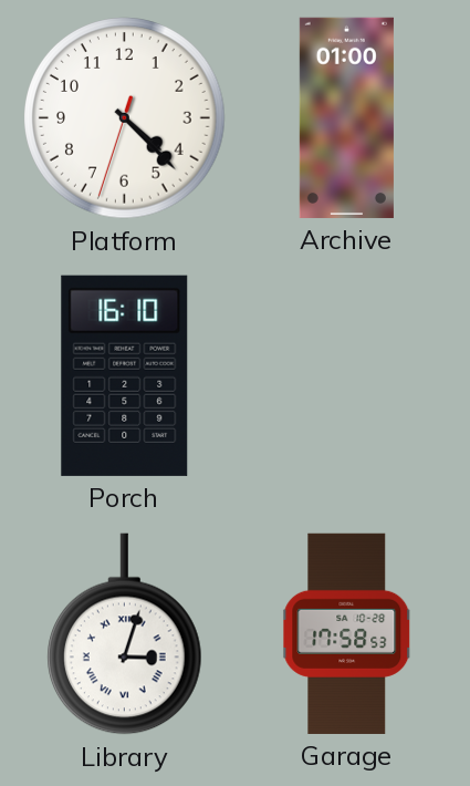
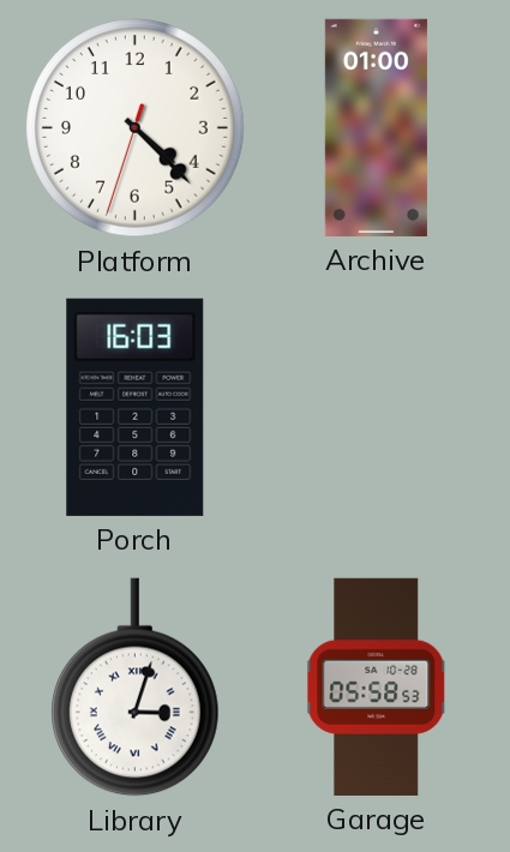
Porch: 16:10 -> 16:03
Garage: 17:58 -> 05:58
